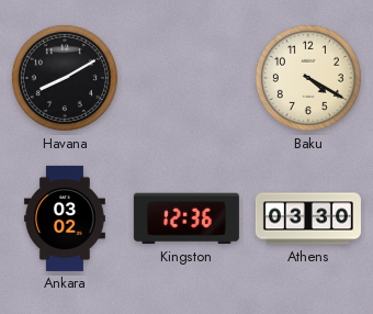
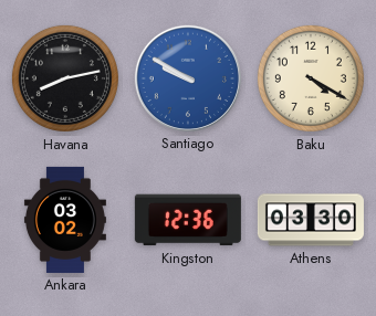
Havana: 8:10 -> 8:13
Santiago: none -> 9:50
